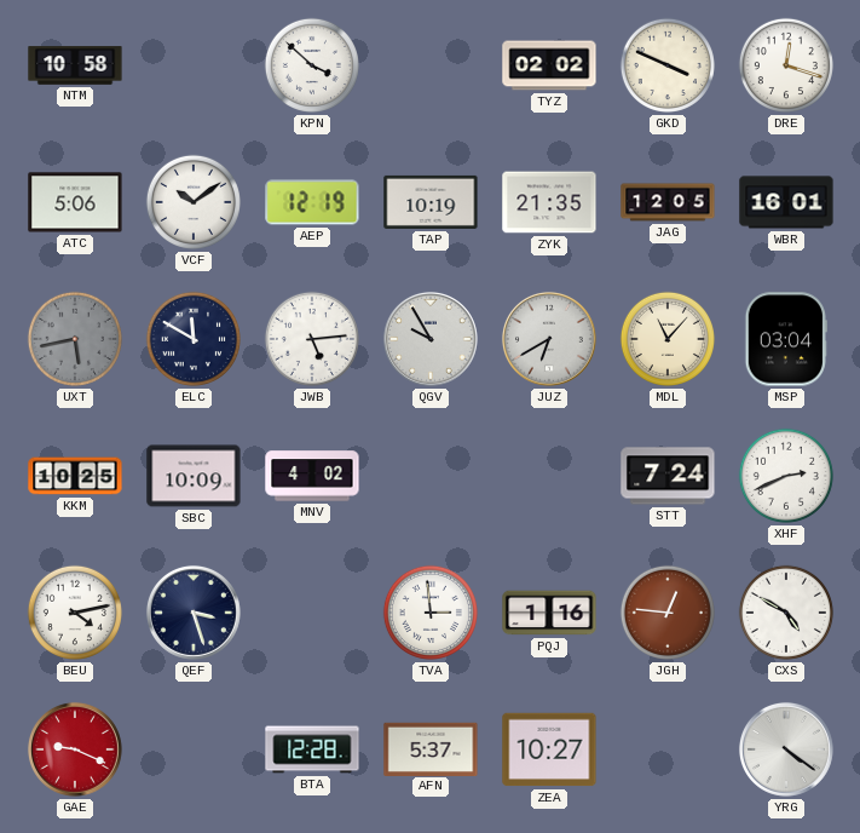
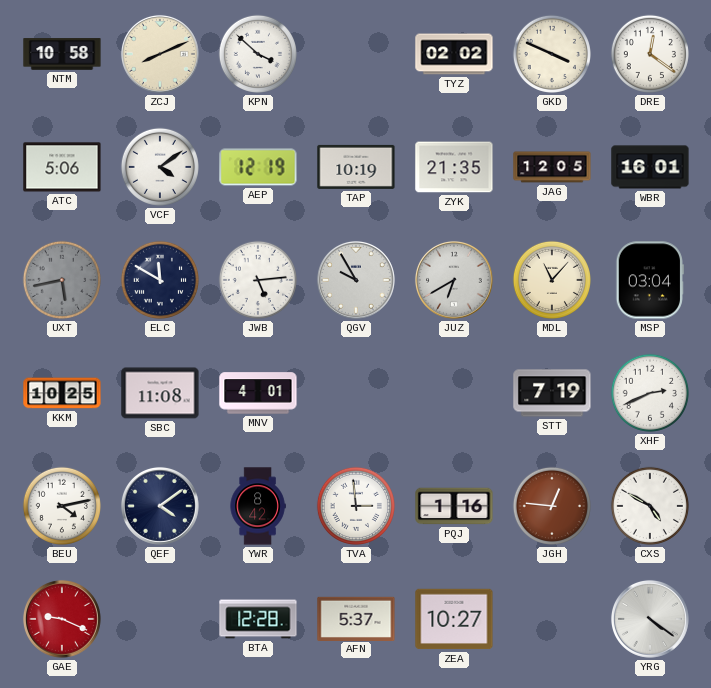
ZCJ: none -> 8:11
DRE: 12:18 -> 12:21
VCF: 10:09 -> 4:09
SBC: 10:09 -> 11:08
MNV: 4:02 -> 4:01
STT: 7:24 -> 7:19
QEF: 3:27 -> 4:09
YWR: none -> 8:42
